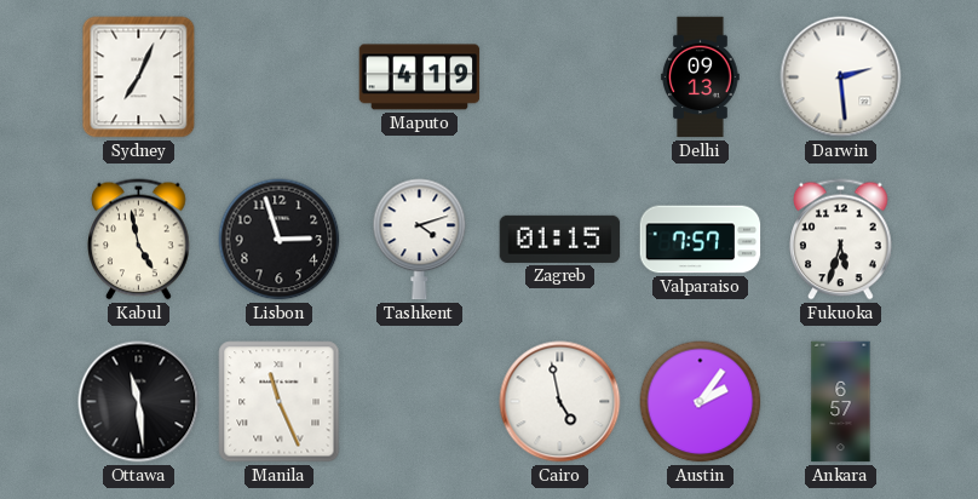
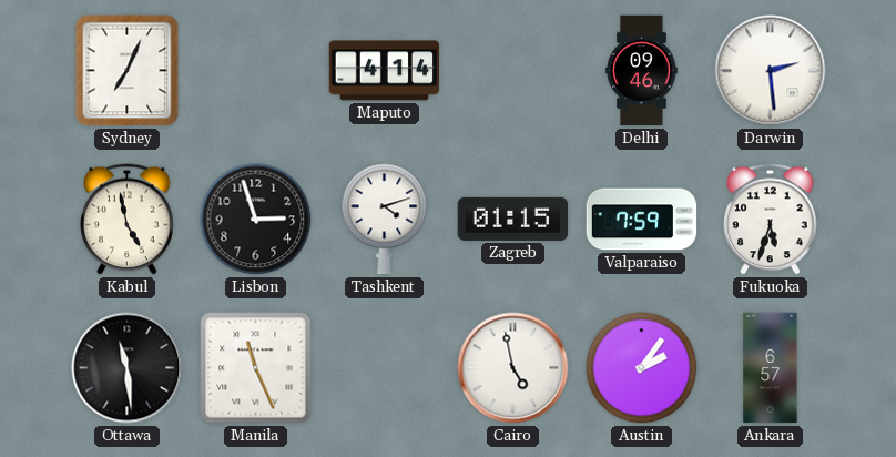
Maputo: 4:19 -> 4:14
Delhi: 09:13 -> 09:46
Valparaiso: 7:57 -> 7:59
